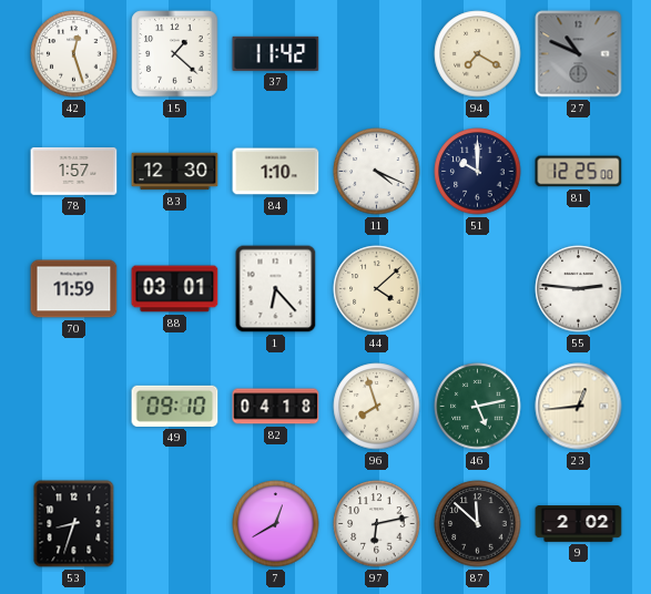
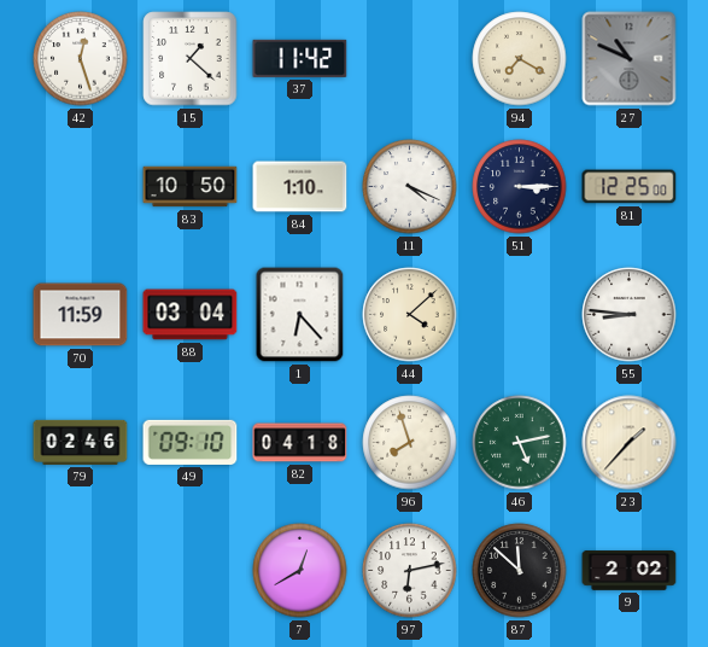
78: 1:57 -> none
83: 12:30 -> 10:50
51: 10:00 -> 3:15
88: 03:01 -> 03:04
55: 2:46 -> 8:46
79: none -> 02:46
23: 12:44 -> 1:37
53: 8:33 -> none
